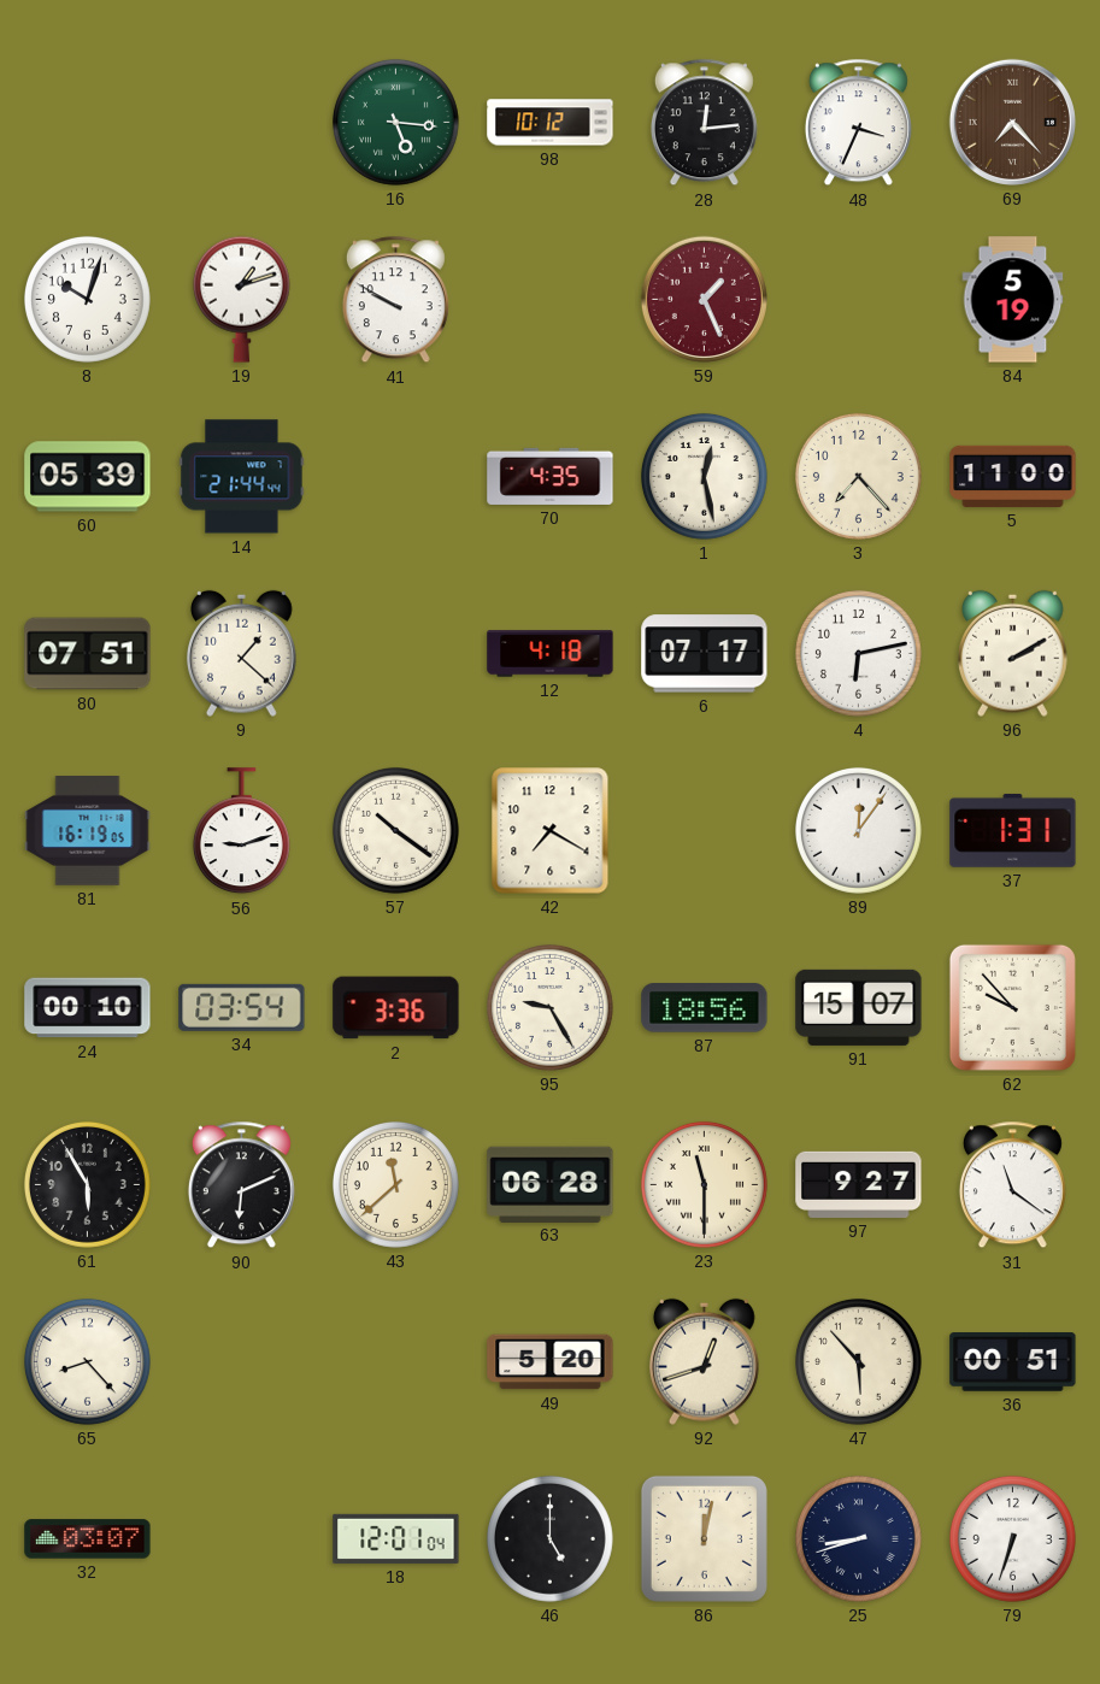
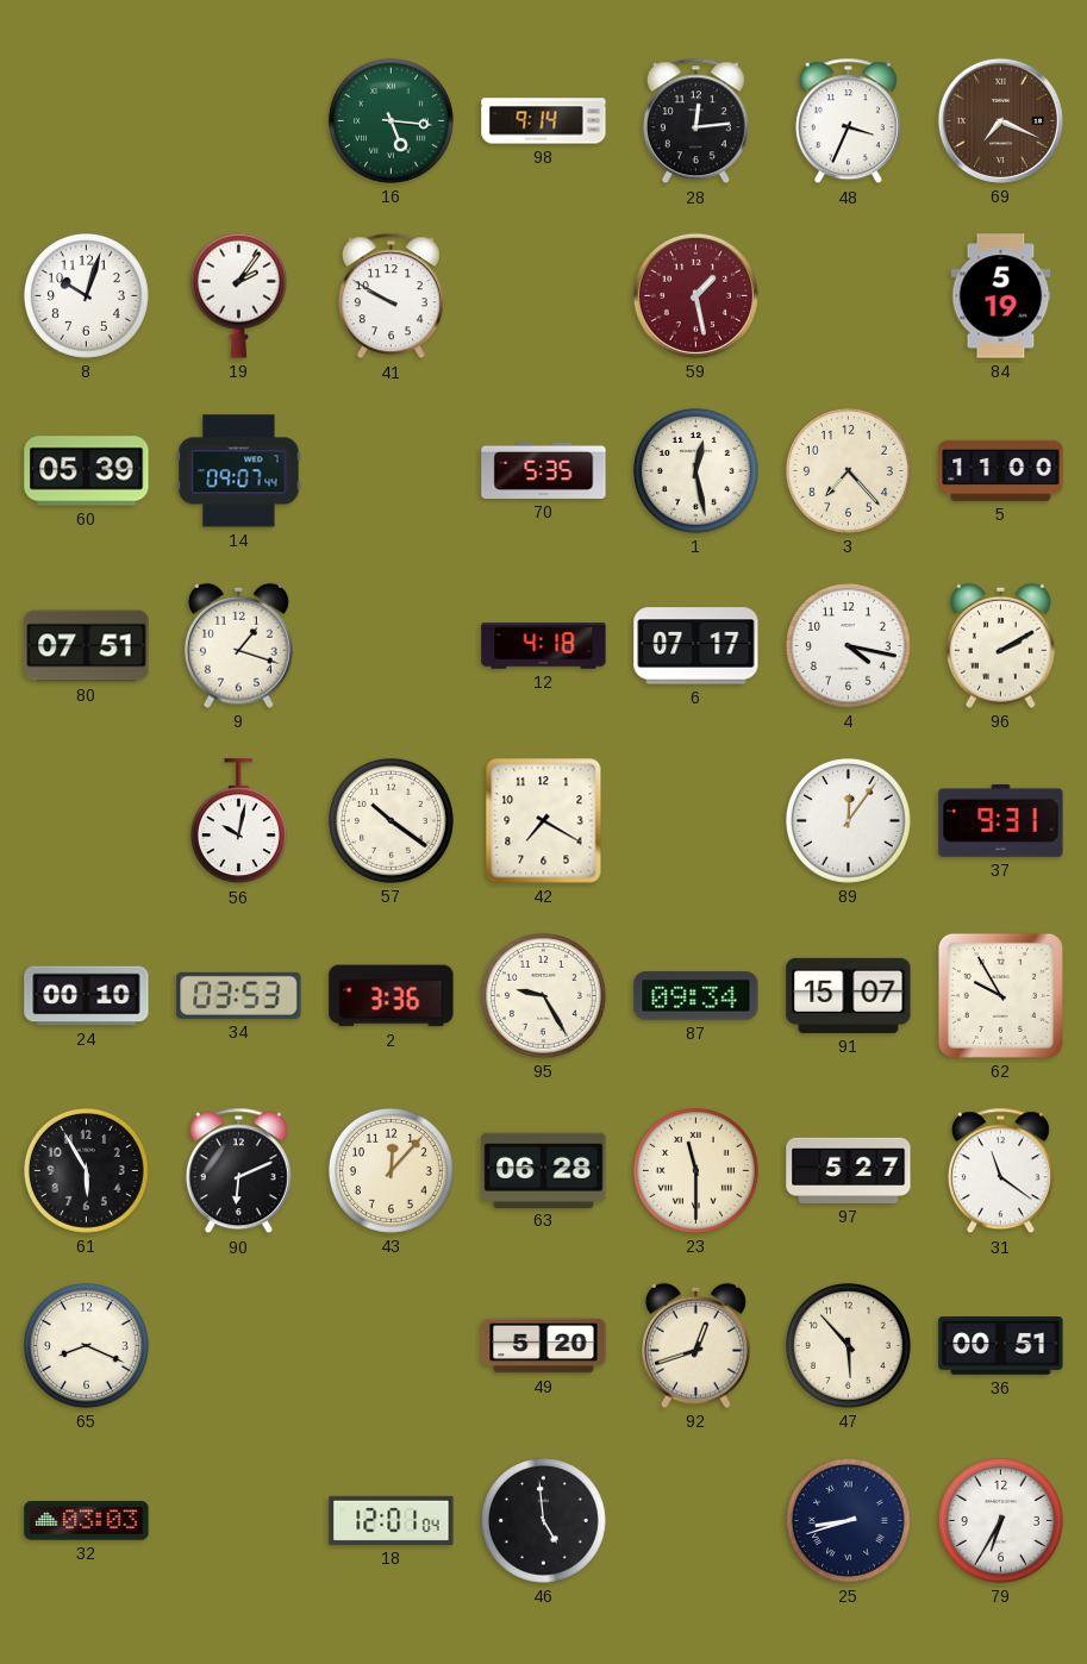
98: 10:12 -> 9:14
69: 7:23 -> 7:19
19: 1:12 -> 2:06
59: 1:26 -> 1:28
14: 21:44 -> 09:07
70: 4:35 -> 5:35
9: 1:22 -> 1:18
4: 6:13 -> 4:17
81: 16:19 -> none
56: 9:12 -> 10:02
37: 1:31 -> 9:31
34: 03:54 -> 03:53
87: 18:56 -> 09:34
62: 9:53 -> 9:55
43: 11:38 -> 12:07
97: 9:27 -> 5:27
65: 8:23 -> 8:19
32: 03:07 -> 03:03
46: 5:00 -> 4:59
86: 12:02 -> none
79: 6:33 -> 6:35
